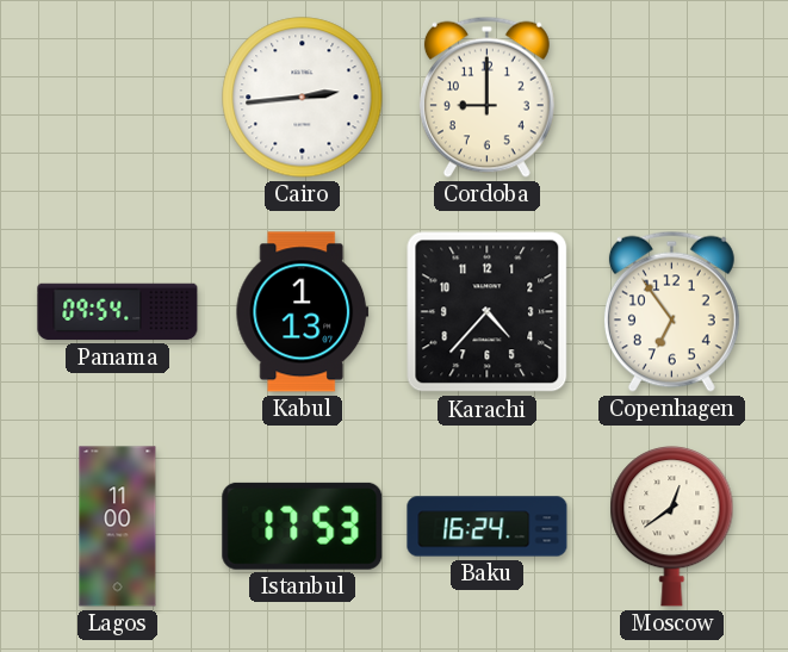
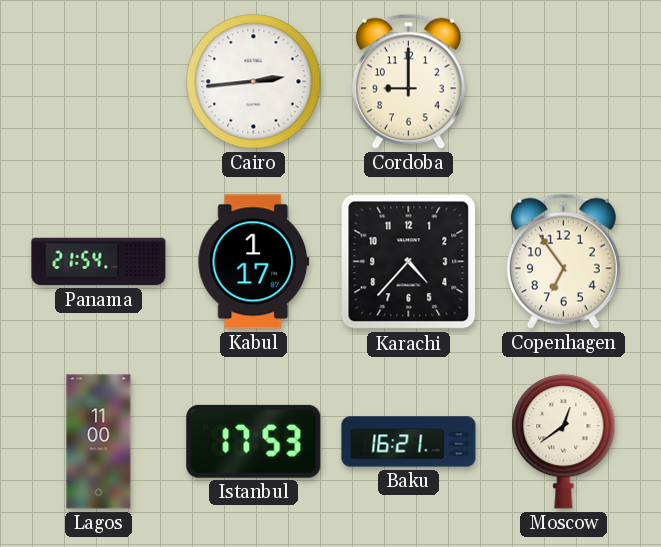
Panama: 09:54 -> 21:54
Kabul: 1:13 -> 1:17
Baku: 16:24 -> 16:21
